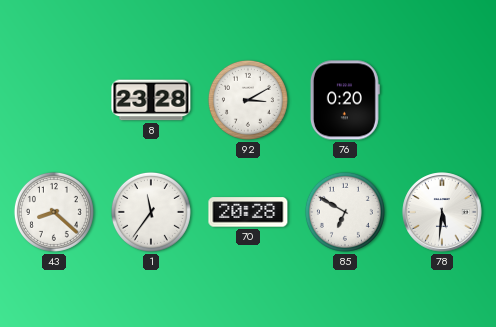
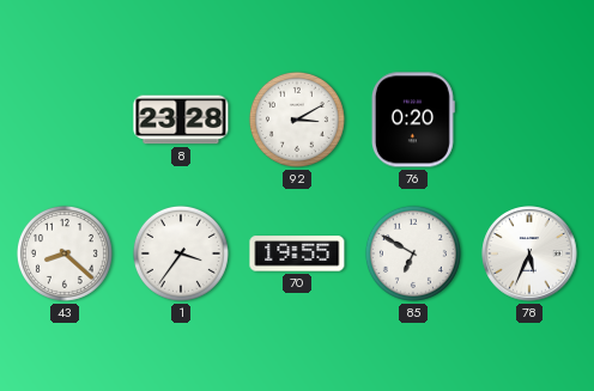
1: 11:36 -> 3:36
70: 20:28 -> 19:55
78: 5:31 -> 5:34
